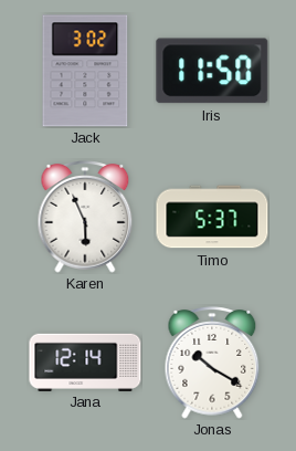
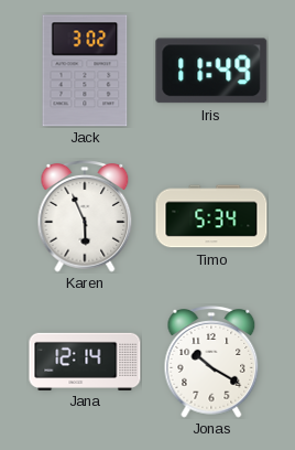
Iris: 11:50 -> 11:49
Timo: 5:37 -> 5:34
